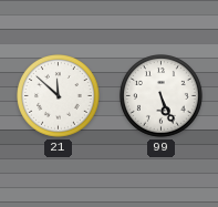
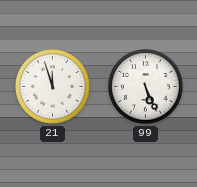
21: 11:52 -> 11:57
